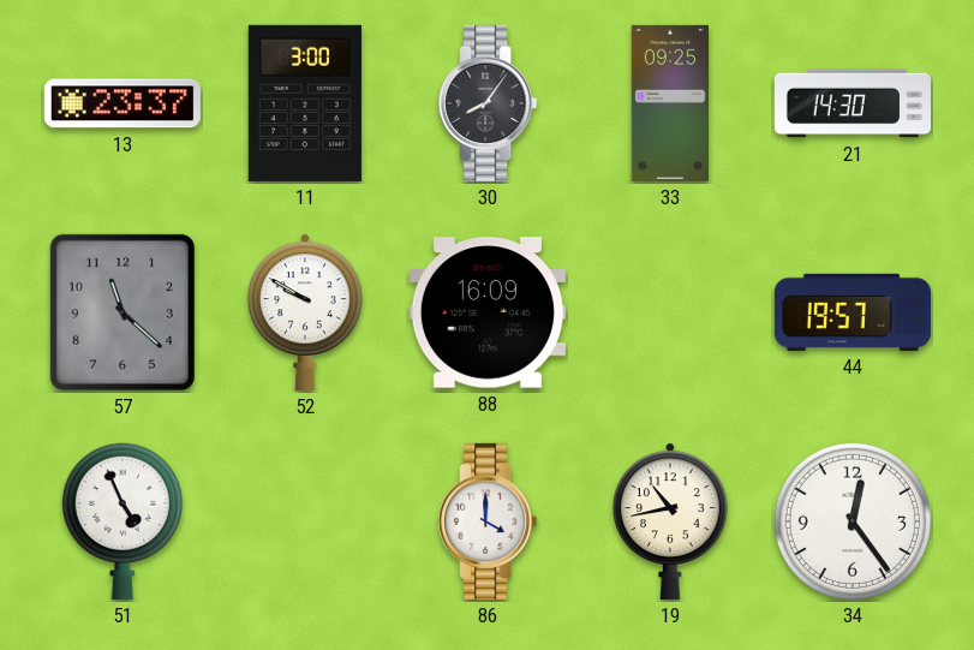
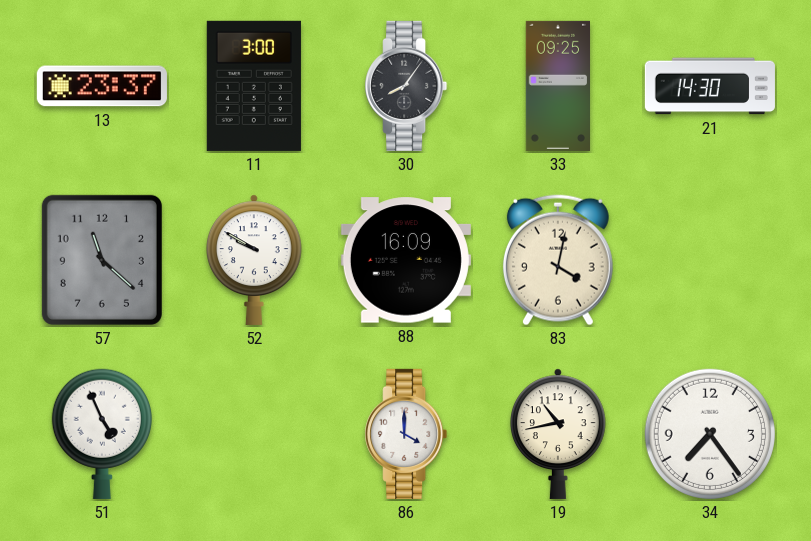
83: none -> 4:02
44: 19:57 -> none
34: 12:24 -> 7:24
